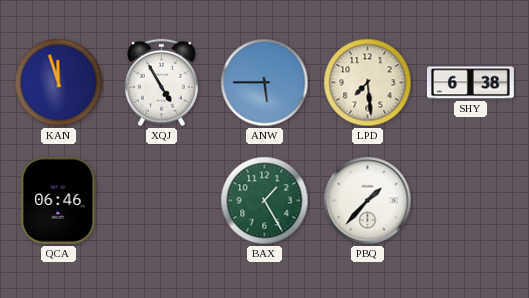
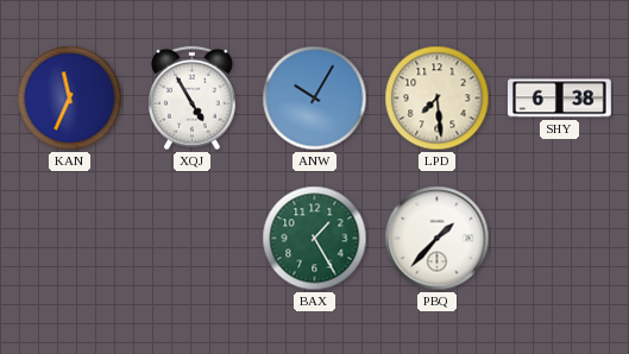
KAN: 11:57 -> 11:34
ANW: 5:45 -> 10:05
QCA: 06:46 -> none
